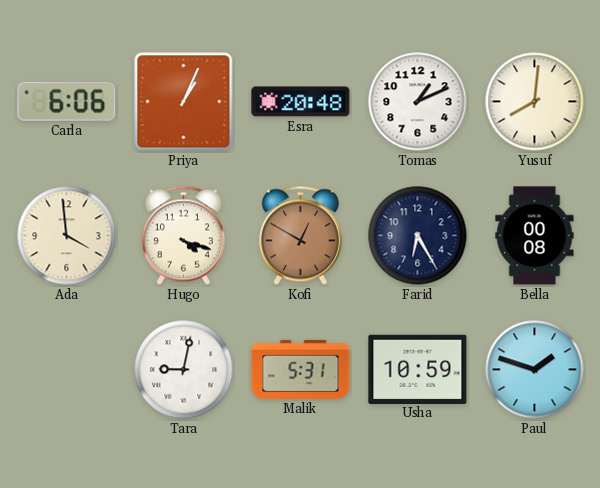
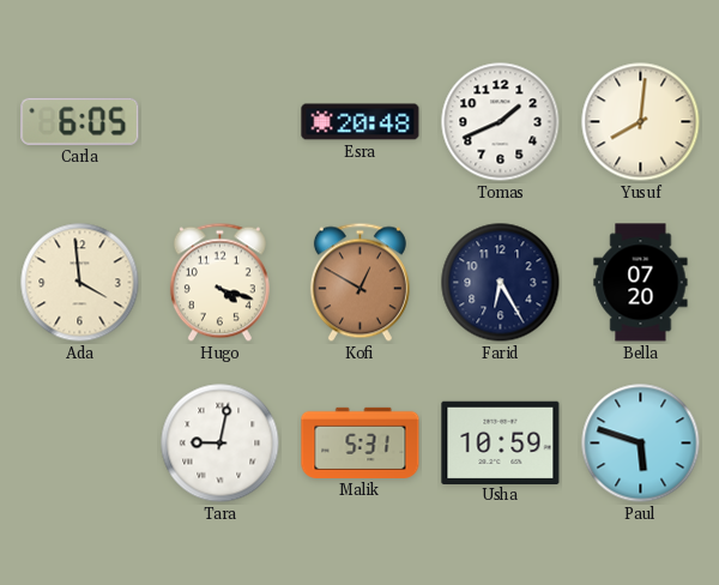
Carla: 6:06 -> 6:05
Priya: 1:04 -> none
Tomas: 1:11 -> 1:41
Bella: 00:08 -> 07:20
Paul: 1:48 -> 5:48
